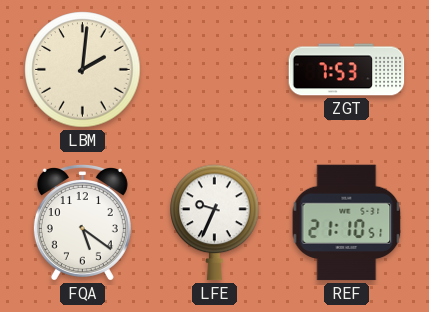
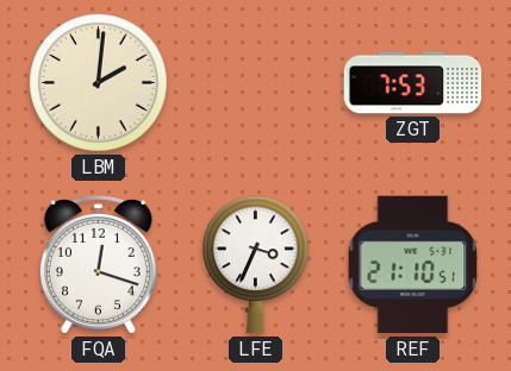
FQA: 5:21 -> 12:18
LFE: 9:34 -> 3:34
